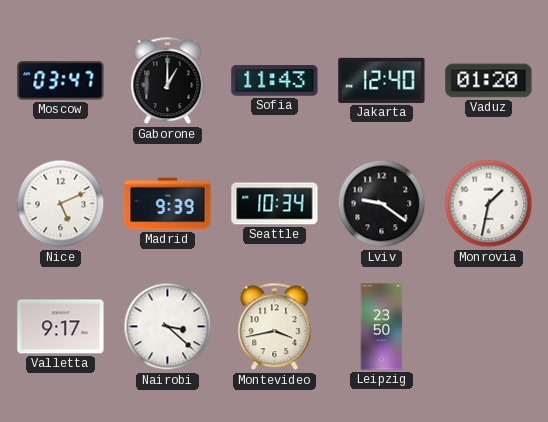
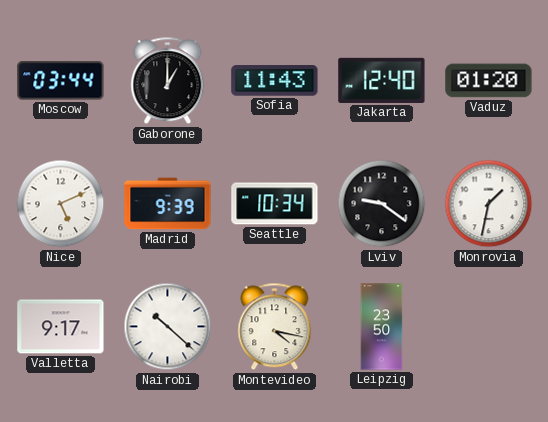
Moscow: 03:47 -> 03:44
Nairobi: 3:22 -> 10:22
Montevideo: 3:43 -> 4:17
